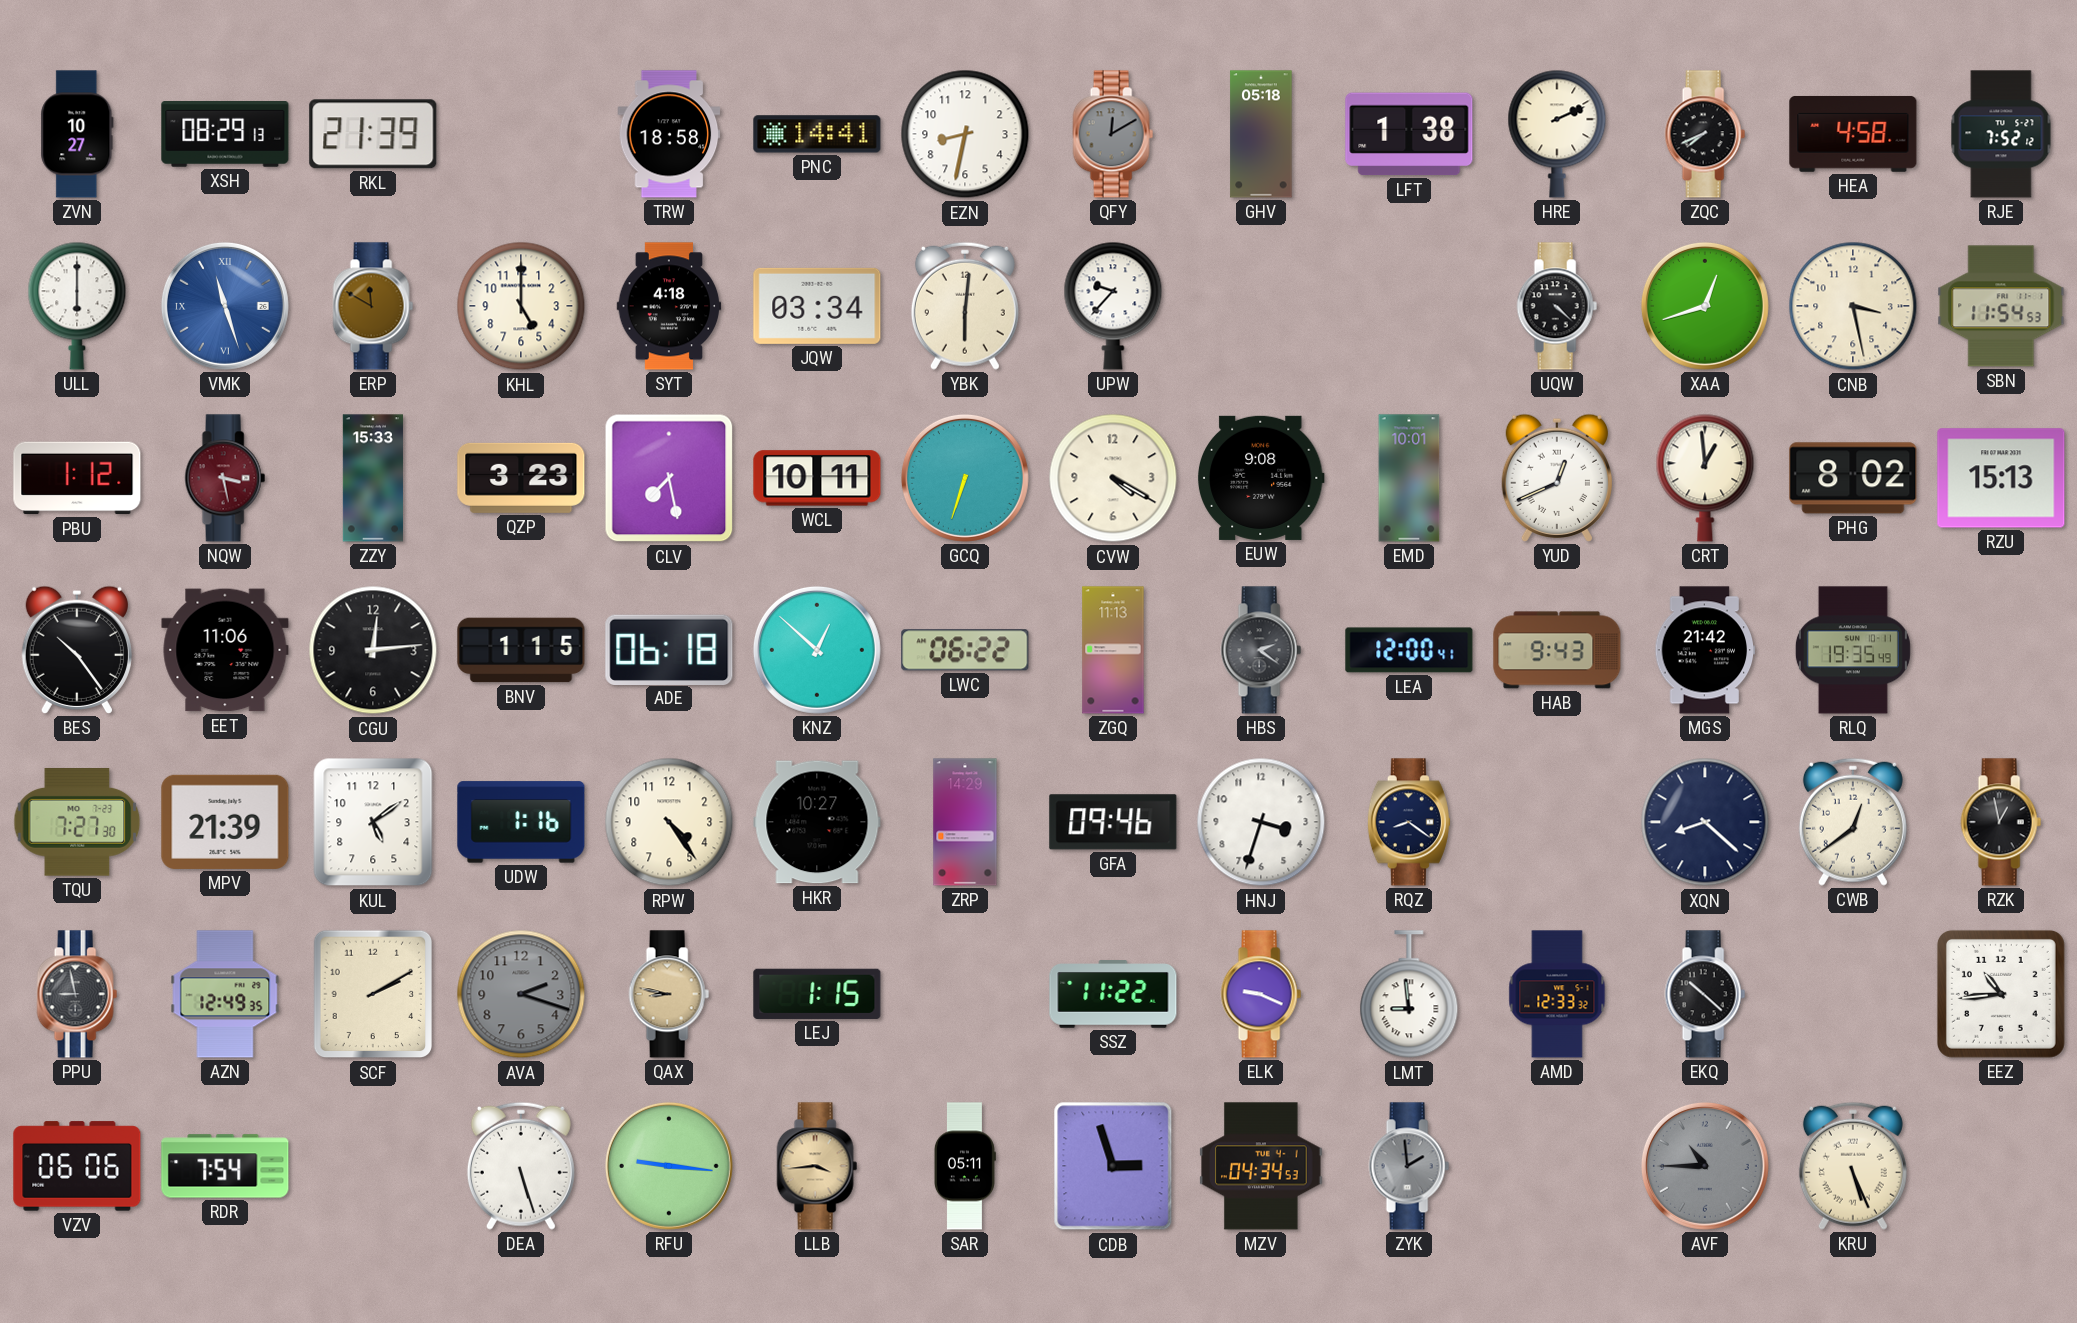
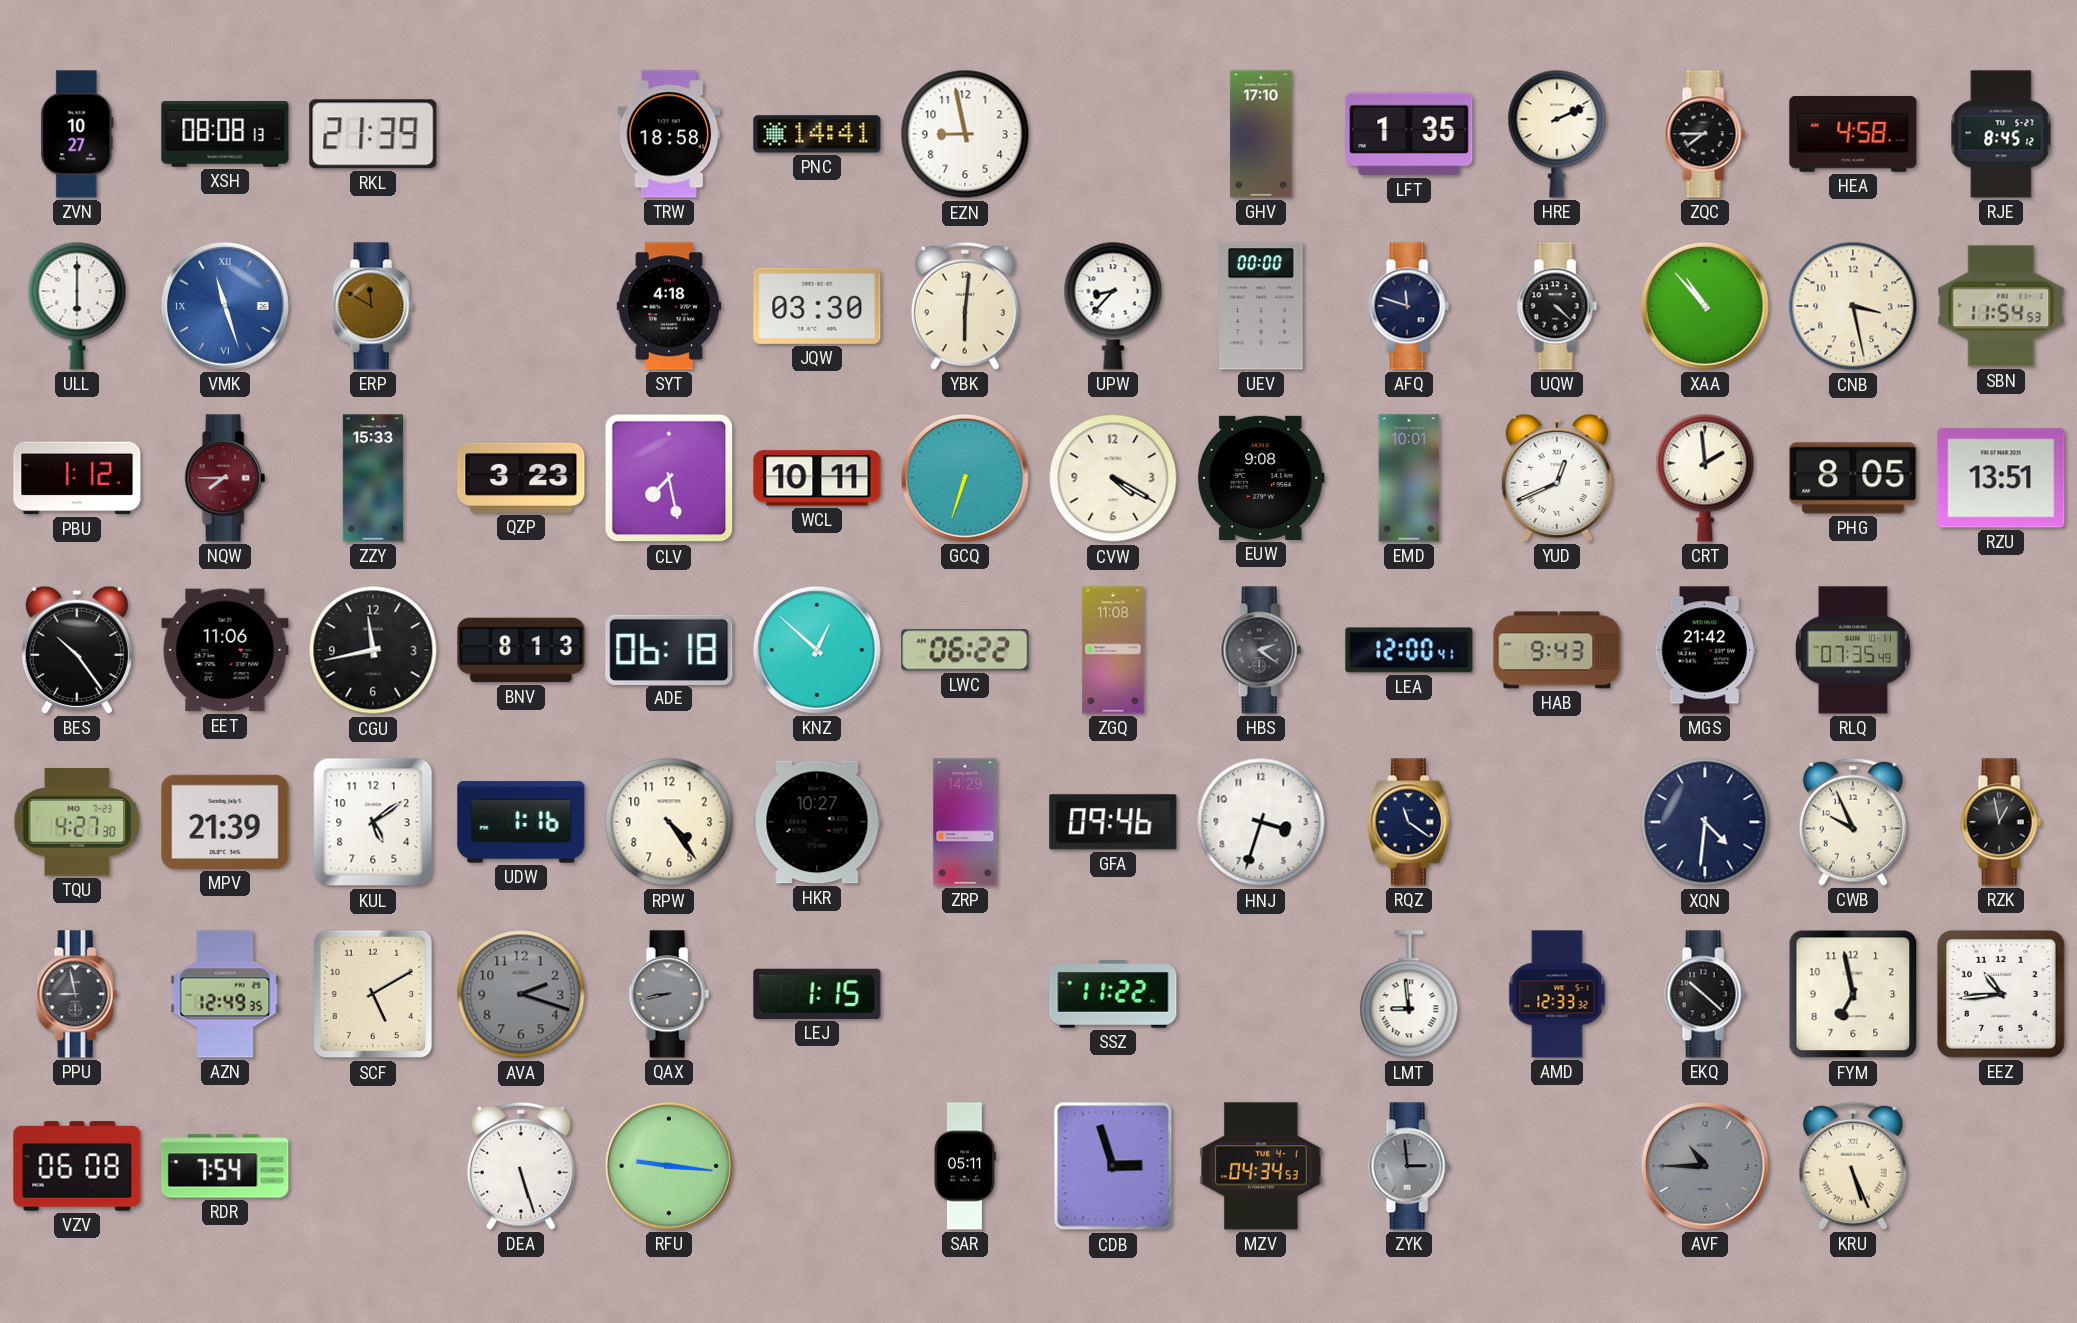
XSH: 08:29 -> 08:08
EZN: 8:32 -> 8:58
QFY: 12:10 -> none
GHV: 05:18 -> 17:10
LFT: 1:38 -> 1:35
ZQC: 7:41 -> 7:45
RJE: 7:52 -> 8:45
KHL: 5:00 -> none
JQW: 03:34 -> 03:30
UPW: 9:37 -> 8:37
UEV: none -> 00:00
AFQ: none -> 11:48
XAA: 12:42 -> 10:53
NQW: 3:28 -> 7:45
CRT: 12:59 -> 1:59
PHG: 8:02 -> 8:05
RZU: 15:13 -> 13:51
CGU: 12:14 -> 11:43
BNV: 1:15 -> 8:13
ZGQ: 11:13 -> 11:08
RLQ: 19:35 -> 07:35
TQU: 7:27 -> 4:27
RQZ: 8:21 -> 11:21
XQN: 8:22 -> 4:31
CWB: 12:39 -> 9:56
SCF: 2:10 -> 5:10
QAX: 8:47 -> 8:43
QAX dial: champagne -> grey
ELK: 9:19 -> none
FYM: none -> 6:58
VZV: 06:06 -> 06:08
LLB: 3:44 -> none
ZYK: 1:59 -> 2:59
